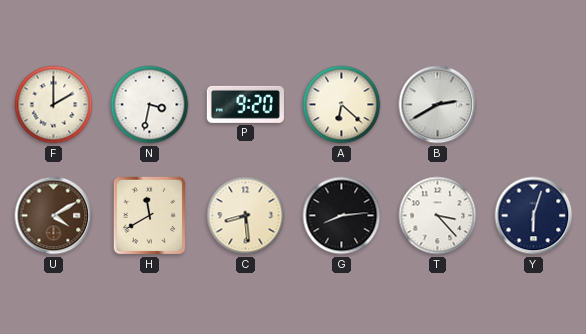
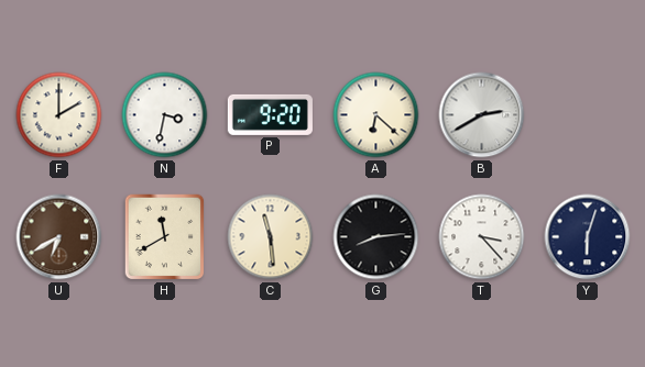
U: 4:10 -> 6:40
C: 8:29 -> 11:29
